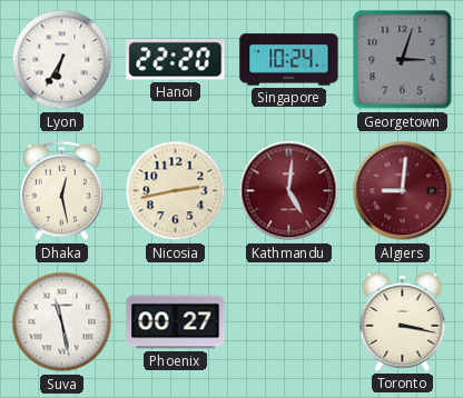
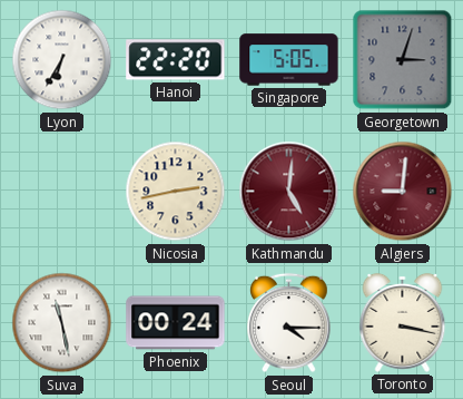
Singapore: 10:24 -> 5:05
Dhaka: 12:28 -> none
Phoenix: 00:27 -> 00:24
Seoul: none -> 4:15
